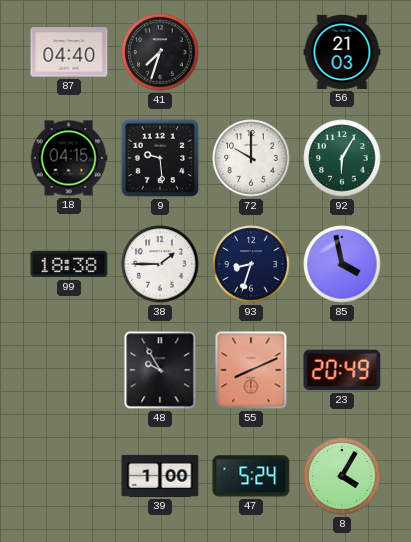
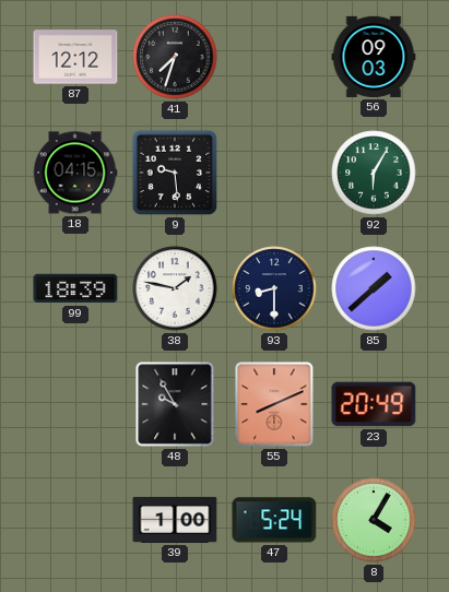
87: 04:40 -> 12:12
56: 21:03 -> 09:03
72: 10:00 -> none
99: 18:38 -> 18:39
38: 1:45 -> 1:47
93: 8:33 -> 8:30
85: 3:58 -> 1:38
